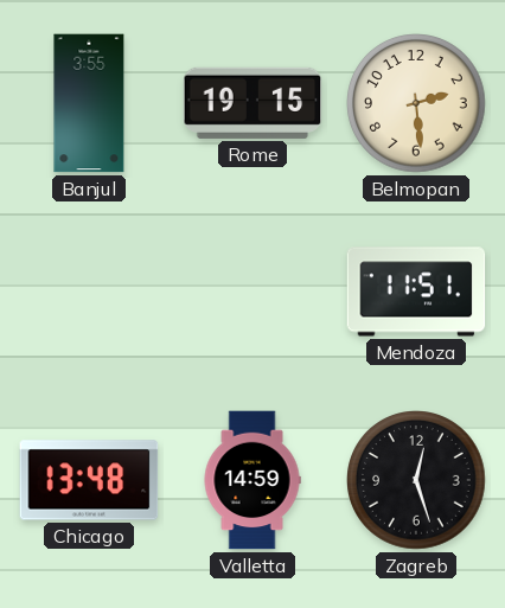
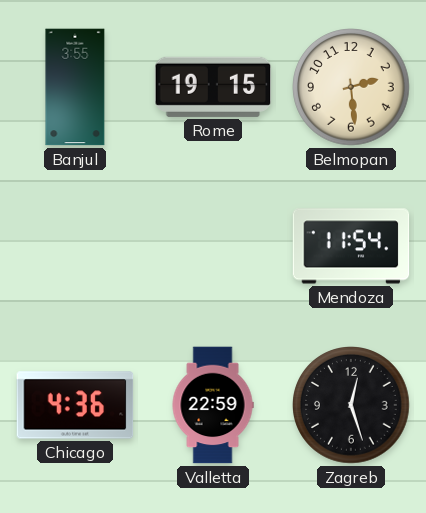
Mendoza: 11:51 -> 11:54
Chicago: 13:48 -> 4:36
Valletta: 14:59 -> 22:59
